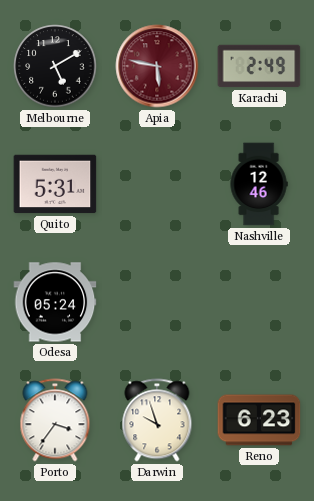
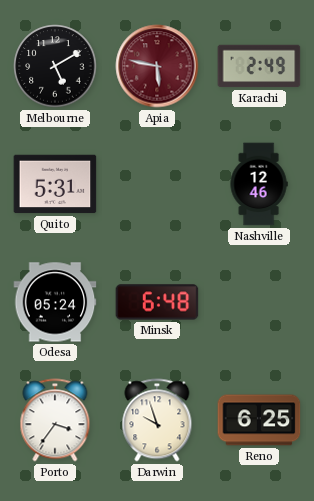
Minsk: none -> 6:48
Reno: 6:23 -> 6:25
